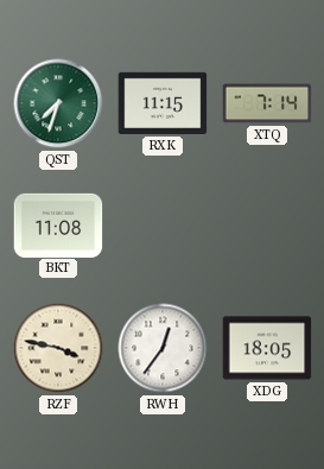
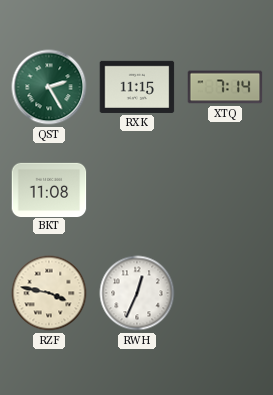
QST: 7:33 -> 2:25
RWH: 12:36 -> 12:34
XDG: 18:05 -> none
